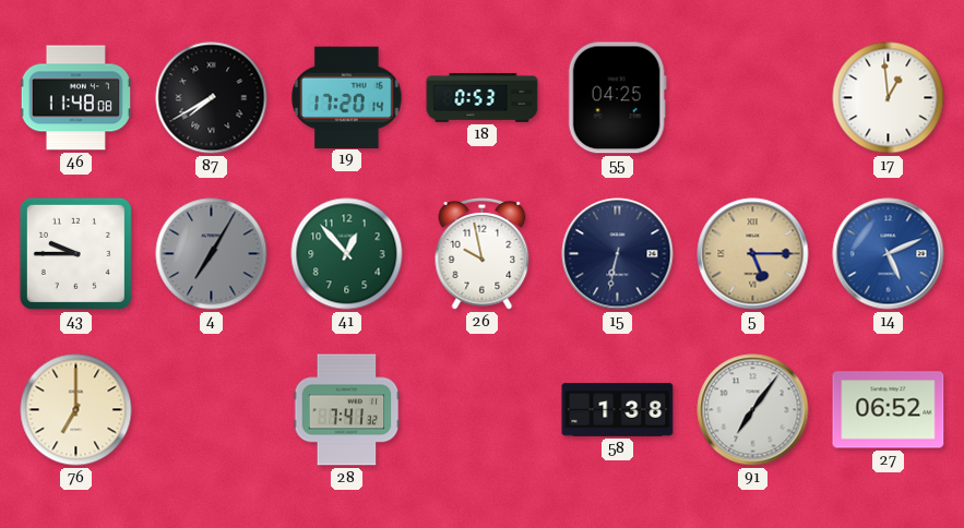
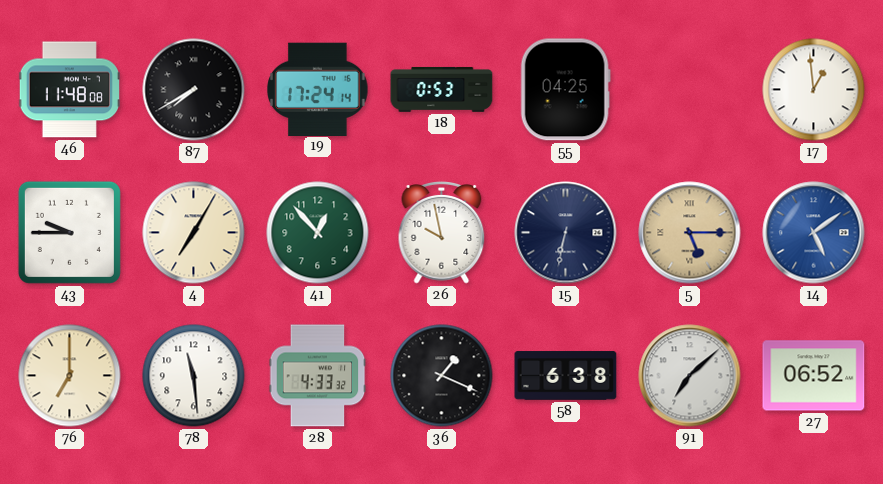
19: 17:20 -> 17:24
4 dial: grey -> cream
14: 5:11 -> 5:09
78: none -> 11:29
28: 7:41 -> 4:33
36: none -> 1:19
58: 1:38 -> 6:38
91: 7:06 -> 7:08
